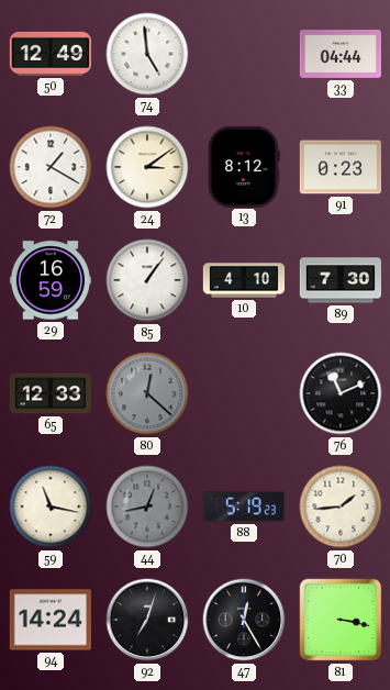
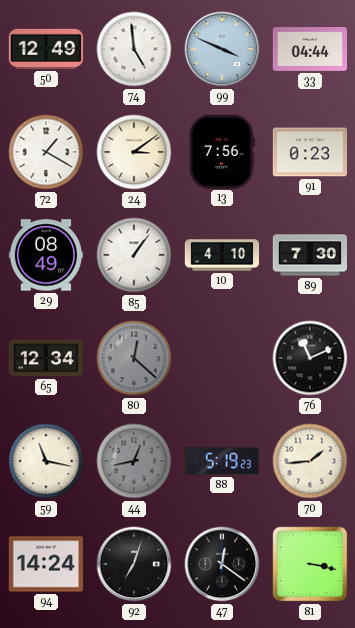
99: none -> 3:49
13: 8:12 -> 7:56
29: 16:59 -> 08:49
65: 12:33 -> 12:34
47: 12:25 -> 12:21
